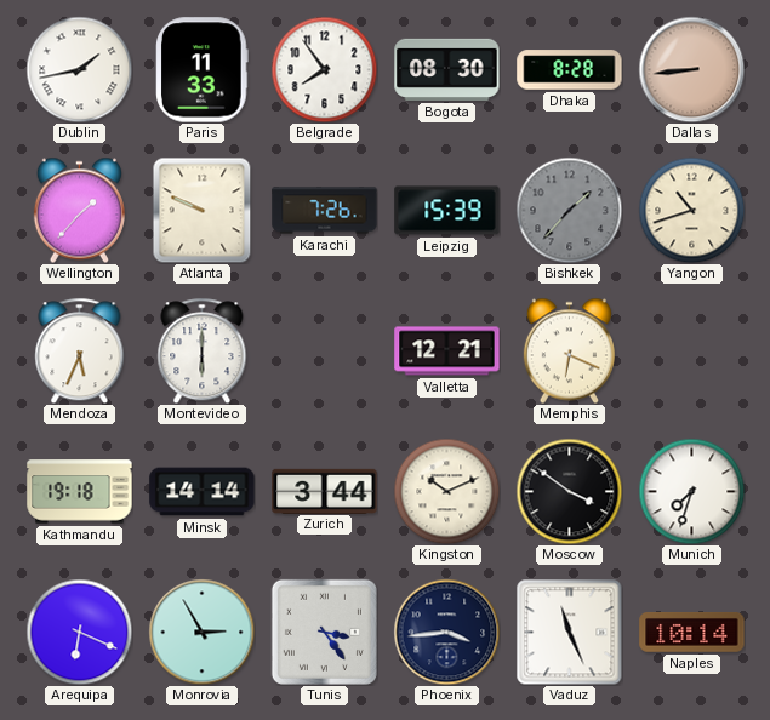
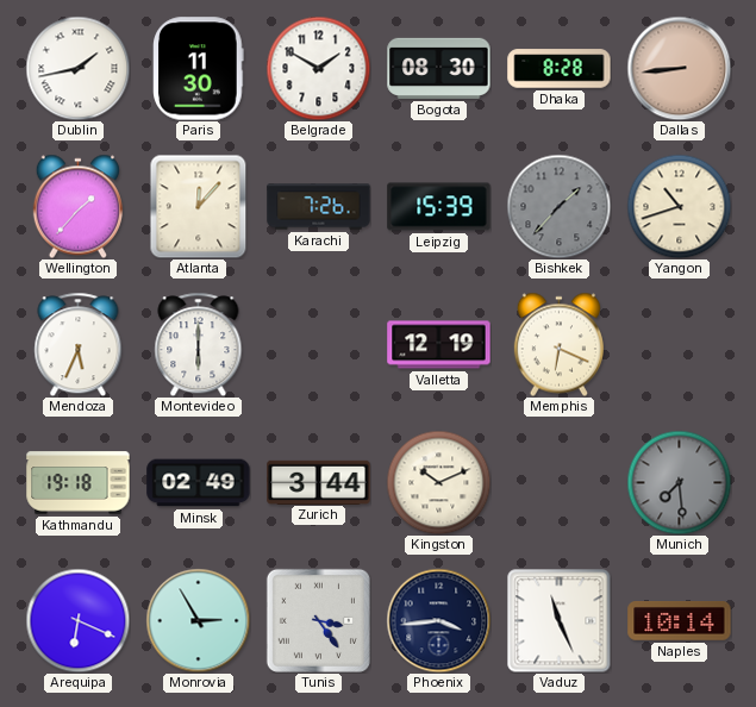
Paris: 11:33 -> 11:30
Belgrade: 7:54 -> 1:50
Atlanta: 9:49 -> 12:07
Valletta: 12:21 -> 12:19
Minsk: 14:14 -> 02:49
Moscow: 3:51 -> none
Munich: 7:33 -> 7:29
Munich dial: white -> grey
